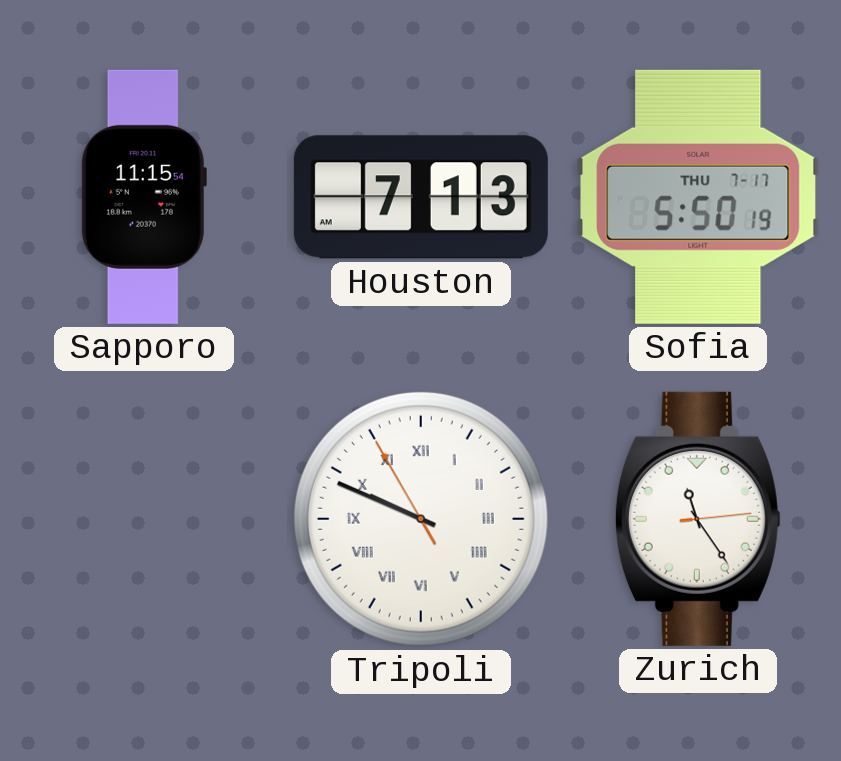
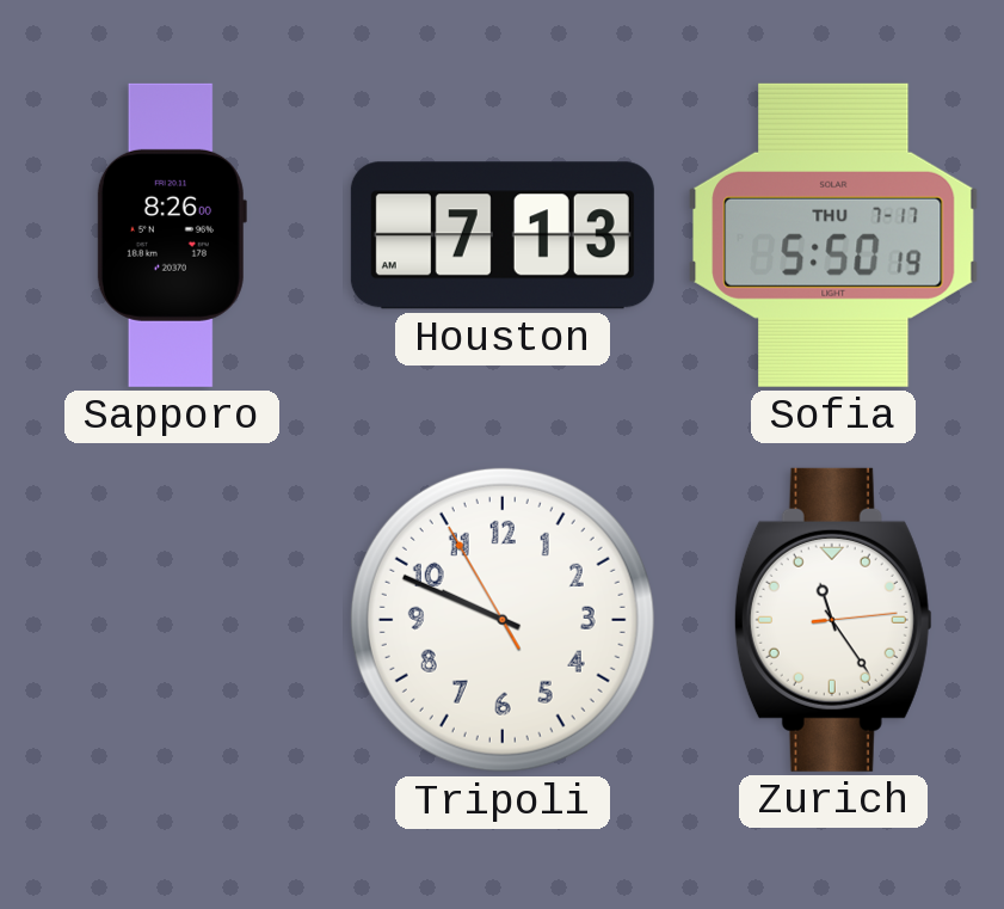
Sapporo: 11:15 -> 8:26
Tripoli numerals: Roman -> Arabic
